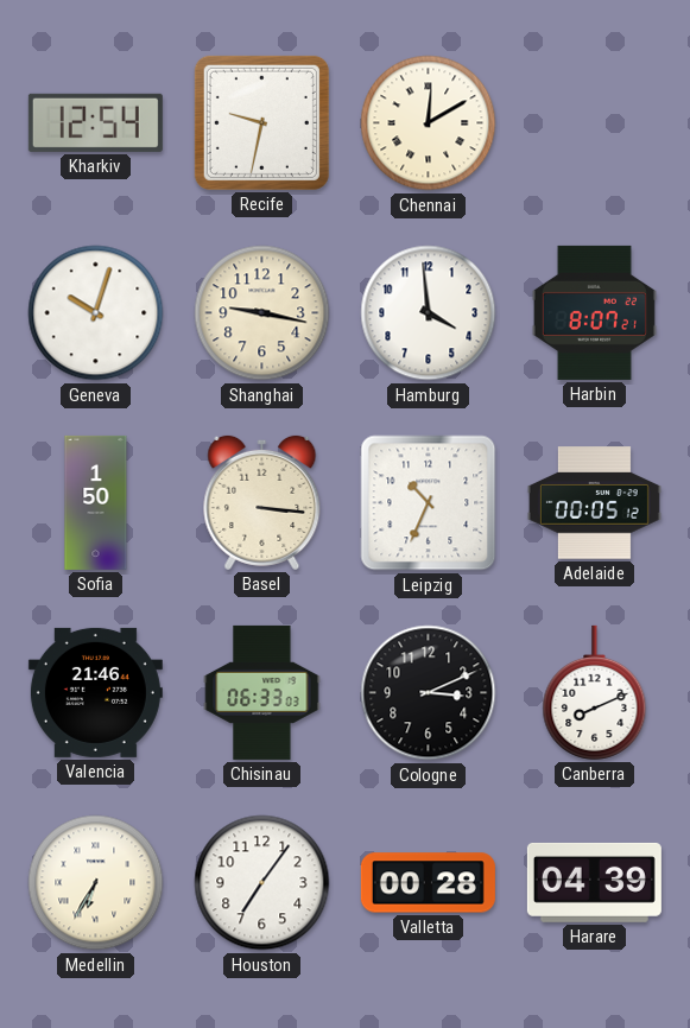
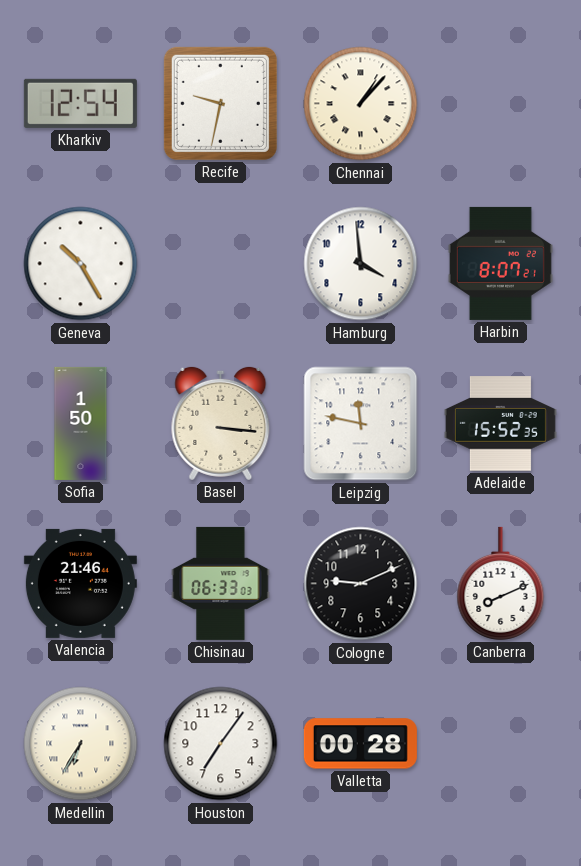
Chennai: 12:10 -> 1:07
Geneva: 10:03 -> 10:25
Shanghai: 9:17 -> none
Leipzig: 10:34 -> 11:47
Adelaide: 00:05 -> 15:52
Cologne: 3:11 -> 9:11
Harare: 04:39 -> none
